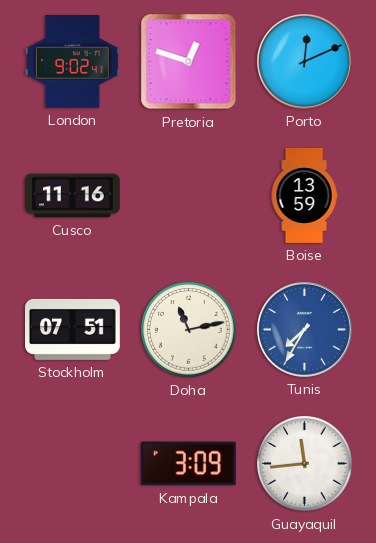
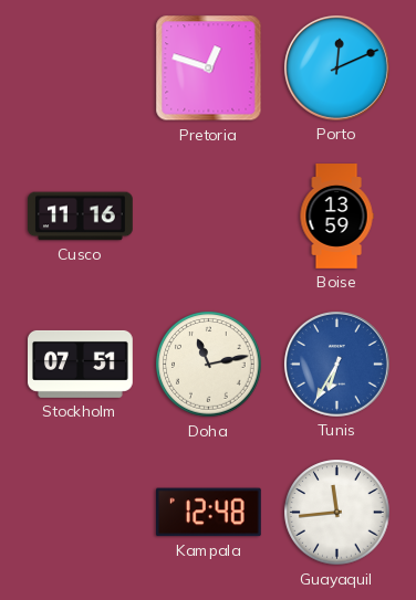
London: 9:02 -> none
Tunis: 7:35 -> 6:35
Kampala: 3:09 -> 12:48
